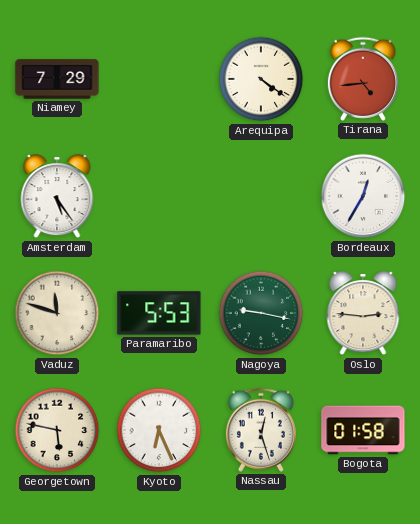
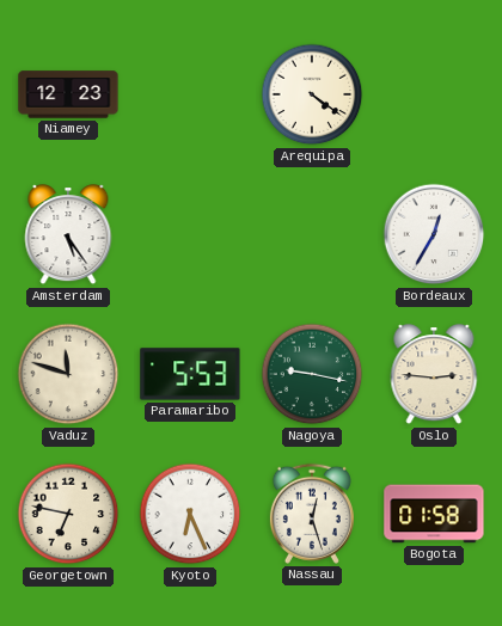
Niamey: 7:29 -> 12:23
Tirana: 4:44 -> none
Georgetown: 5:47 -> 6:47
